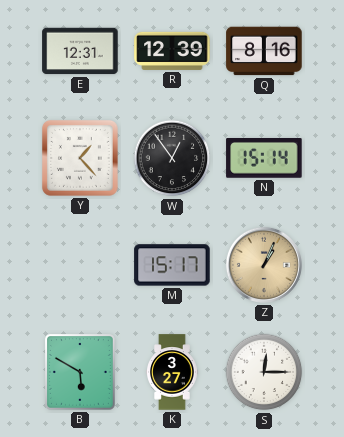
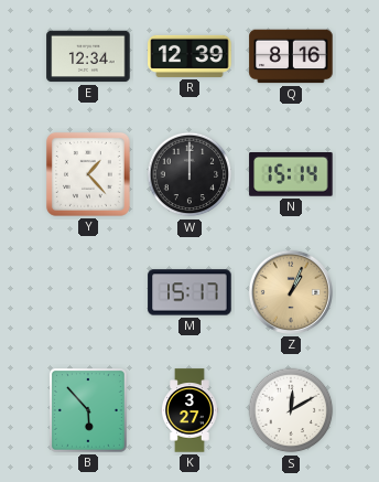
E: 12:31 -> 12:34
W: 12:54 -> 12:00
B: 5:50 -> 5:53
S: 12:15 -> 12:10
